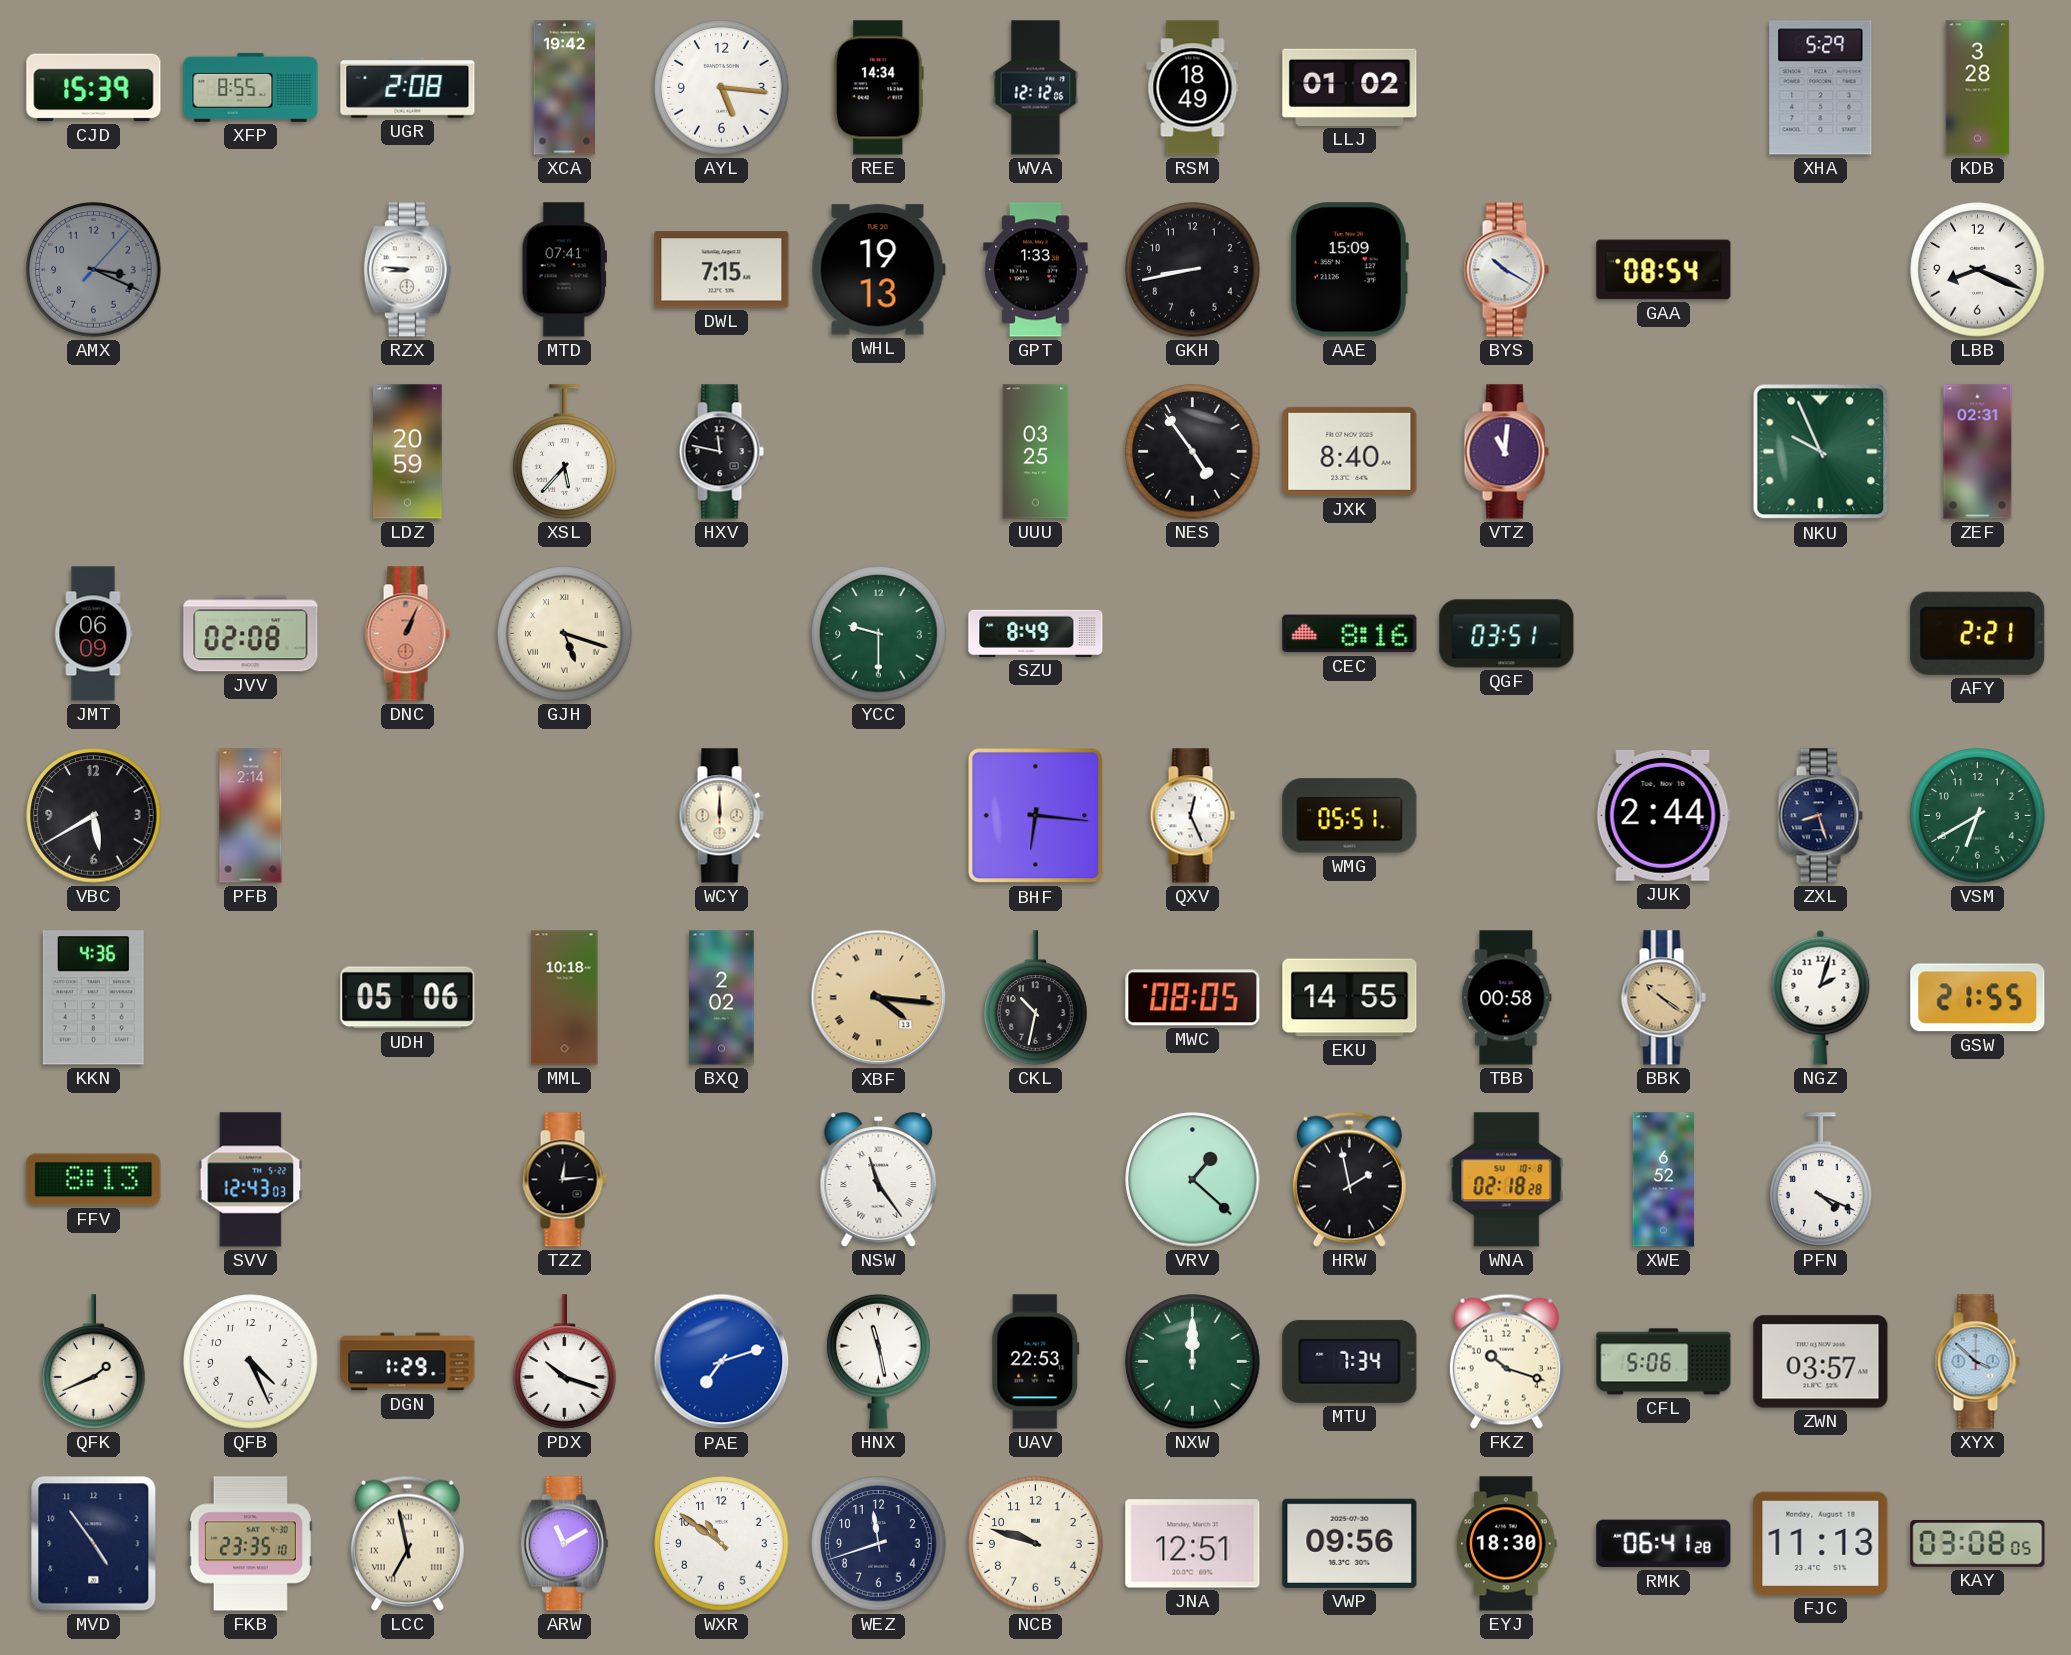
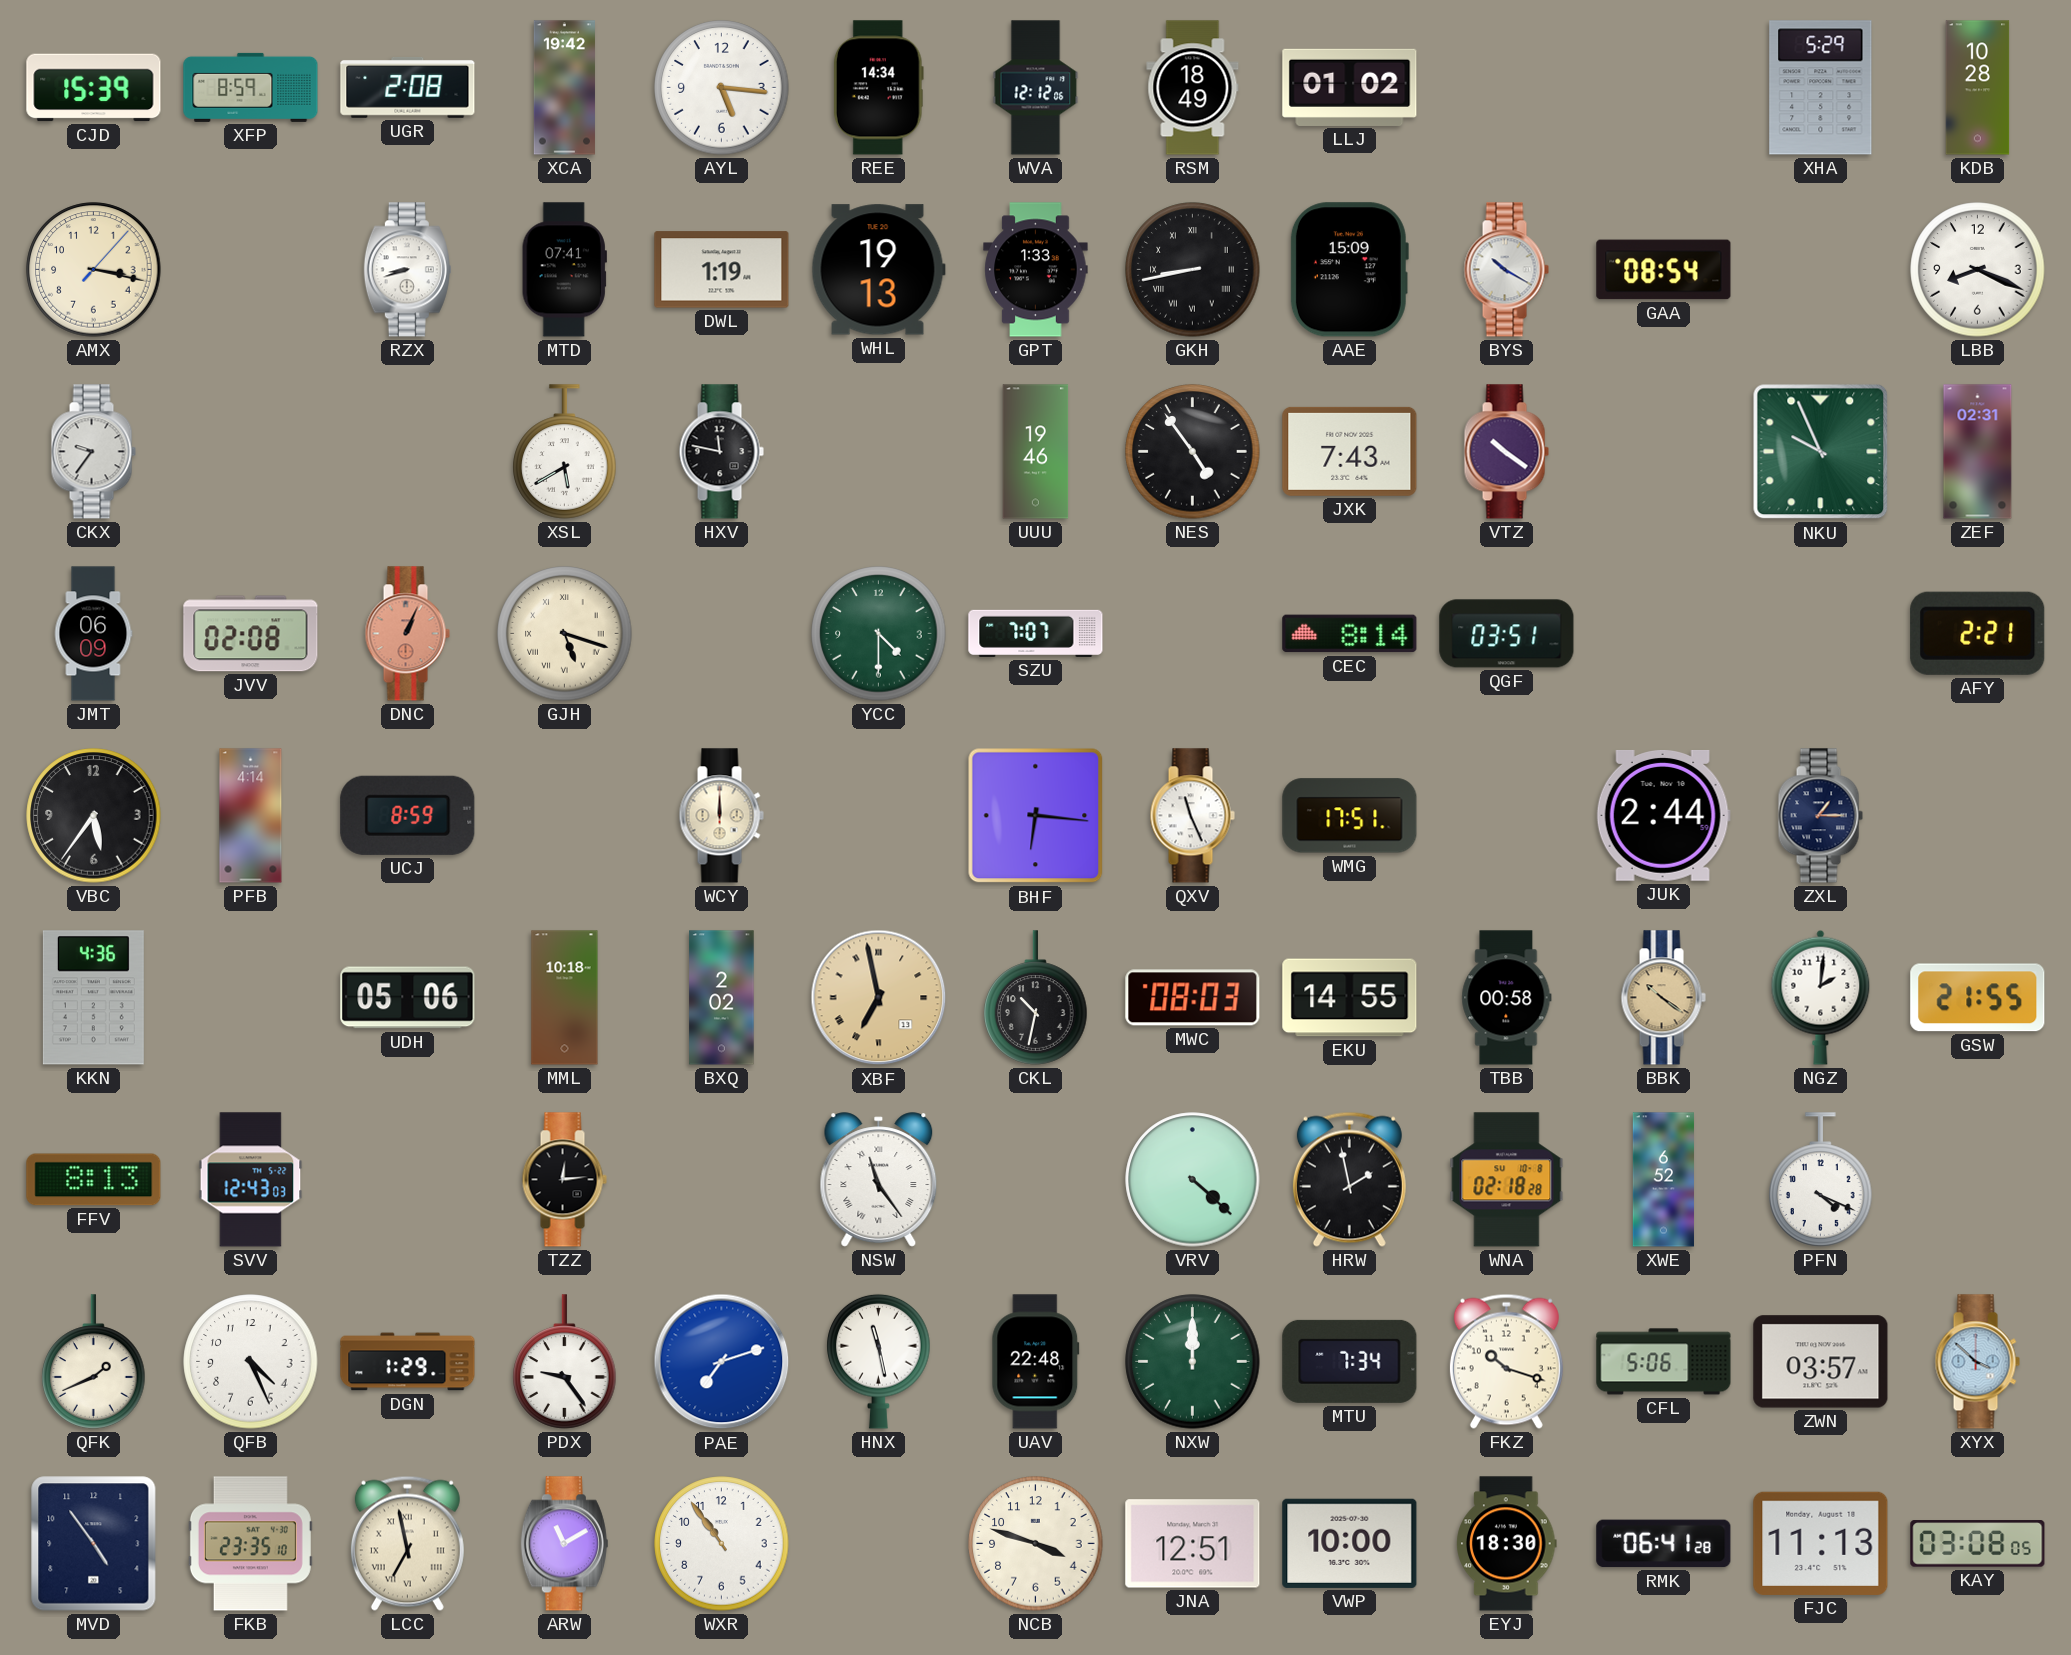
XFP: 8:55 -> 8:59
KDB: 3:28 -> 10:28
AMX: 3:19 -> 3:17
AMX dial: grey -> cream
RZX: 8:46 -> 8:42
DWL: 7:15 -> 1:19
GKH numerals: Arabic -> Roman
CKX: none -> 9:36
LDZ: 20:59 -> none
XSL: 5:37 -> 5:40
UUU: 03:25 -> 19:46
JXK: 8:40 -> 7:43
VTZ: 11:01 -> 10:21
YCC: 9:30 -> 4:30
SZU: 8:49 -> 7:07
CEC: 8:16 -> 8:14
VBC: 5:40 -> 5:36
PFB: 2:14 -> 4:14
UCJ: none -> 8:59
QXV: 12:26 -> 11:26
WMG: 05:51 -> 17:51
ZXL: 8:27 -> 1:15
VSM: 6:40 -> none
XBF: 4:16 -> 6:58
MWC: 08:05 -> 08:03
NGZ: 2:03 -> 2:01
VRV: 1:22 -> 4:22
PDX: 10:18 -> 9:24
UAV: 22:53 -> 22:48
WXR: 10:51 -> 10:54
WEZ: 11:42 -> none
NCB: 9:48 -> 3:48
VWP: 09:56 -> 10:00
